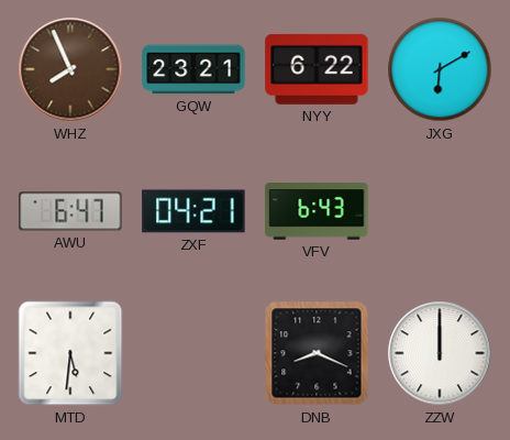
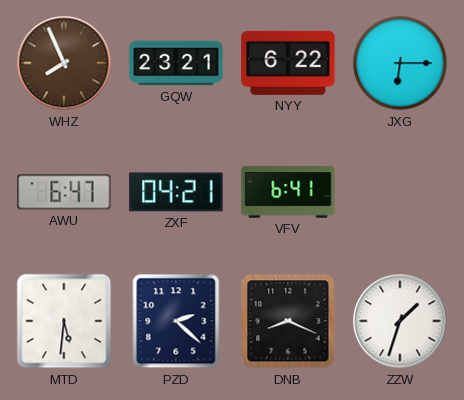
JXG: 6:10 -> 6:15
VFV: 6:43 -> 6:41
PZD: none -> 2:22
ZZW: 12:00 -> 1:33
